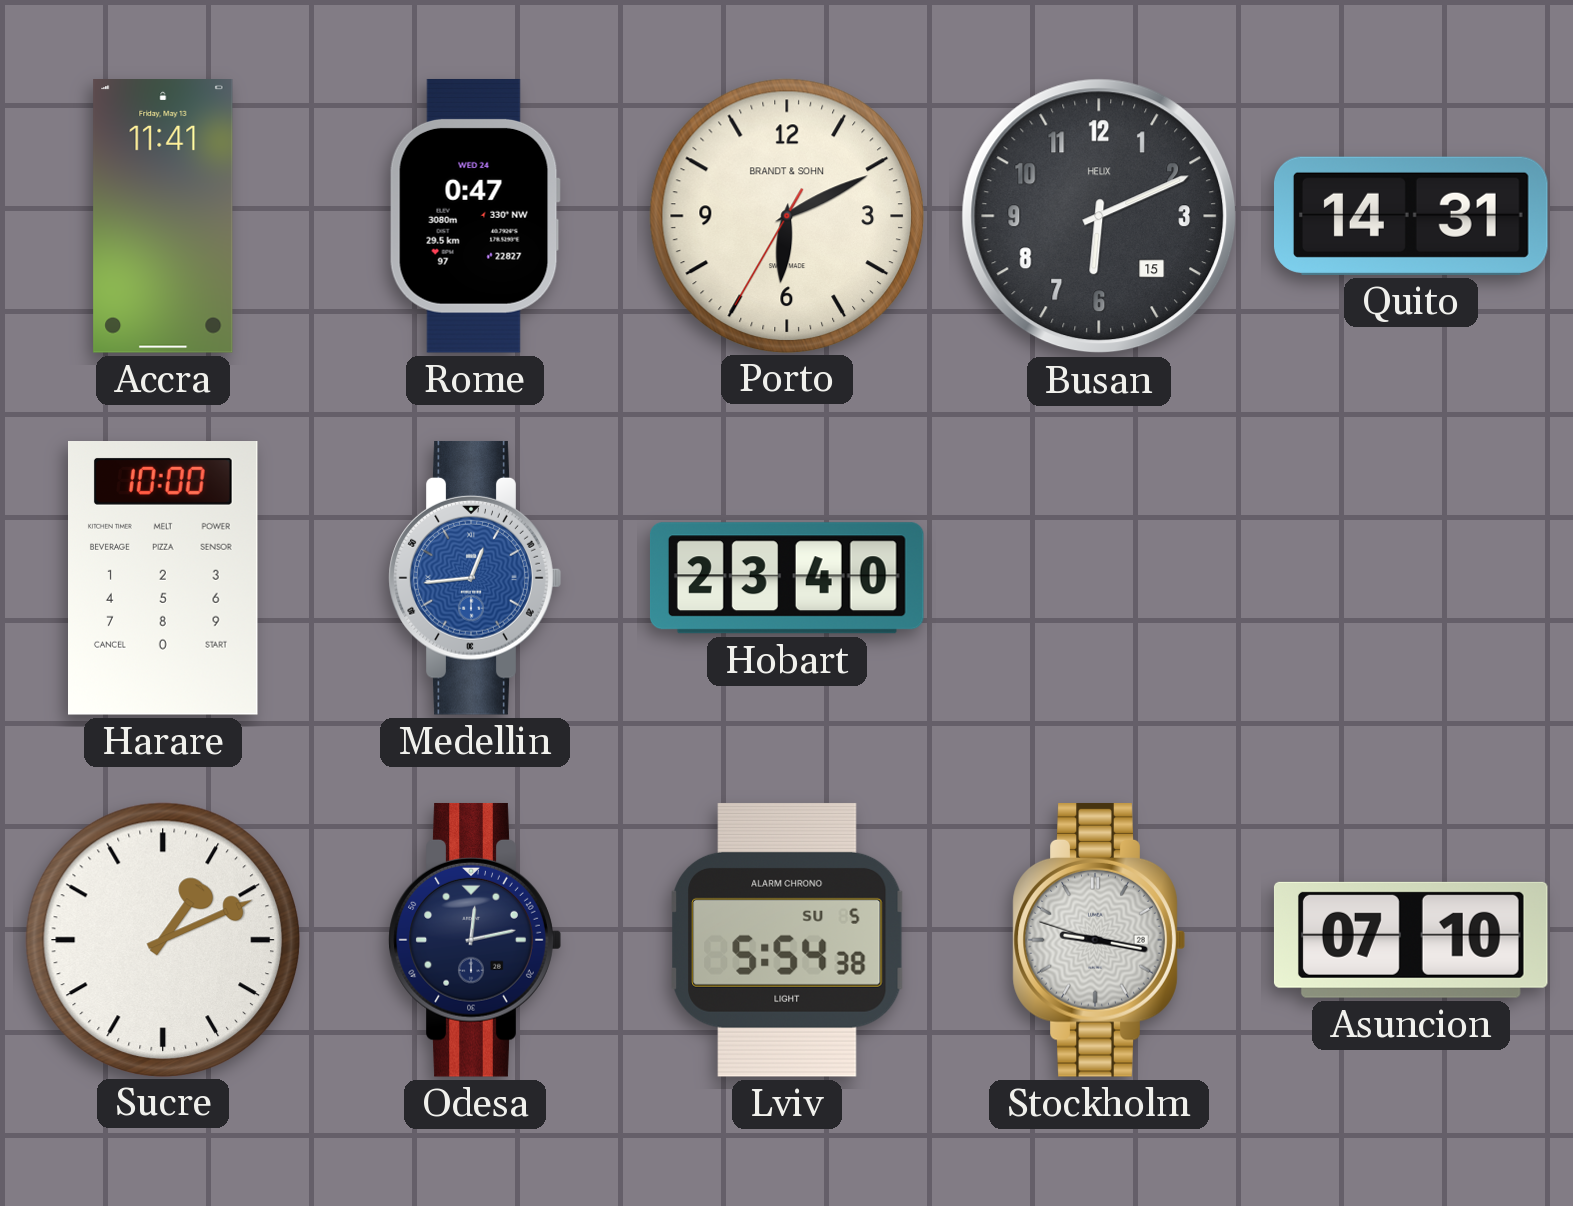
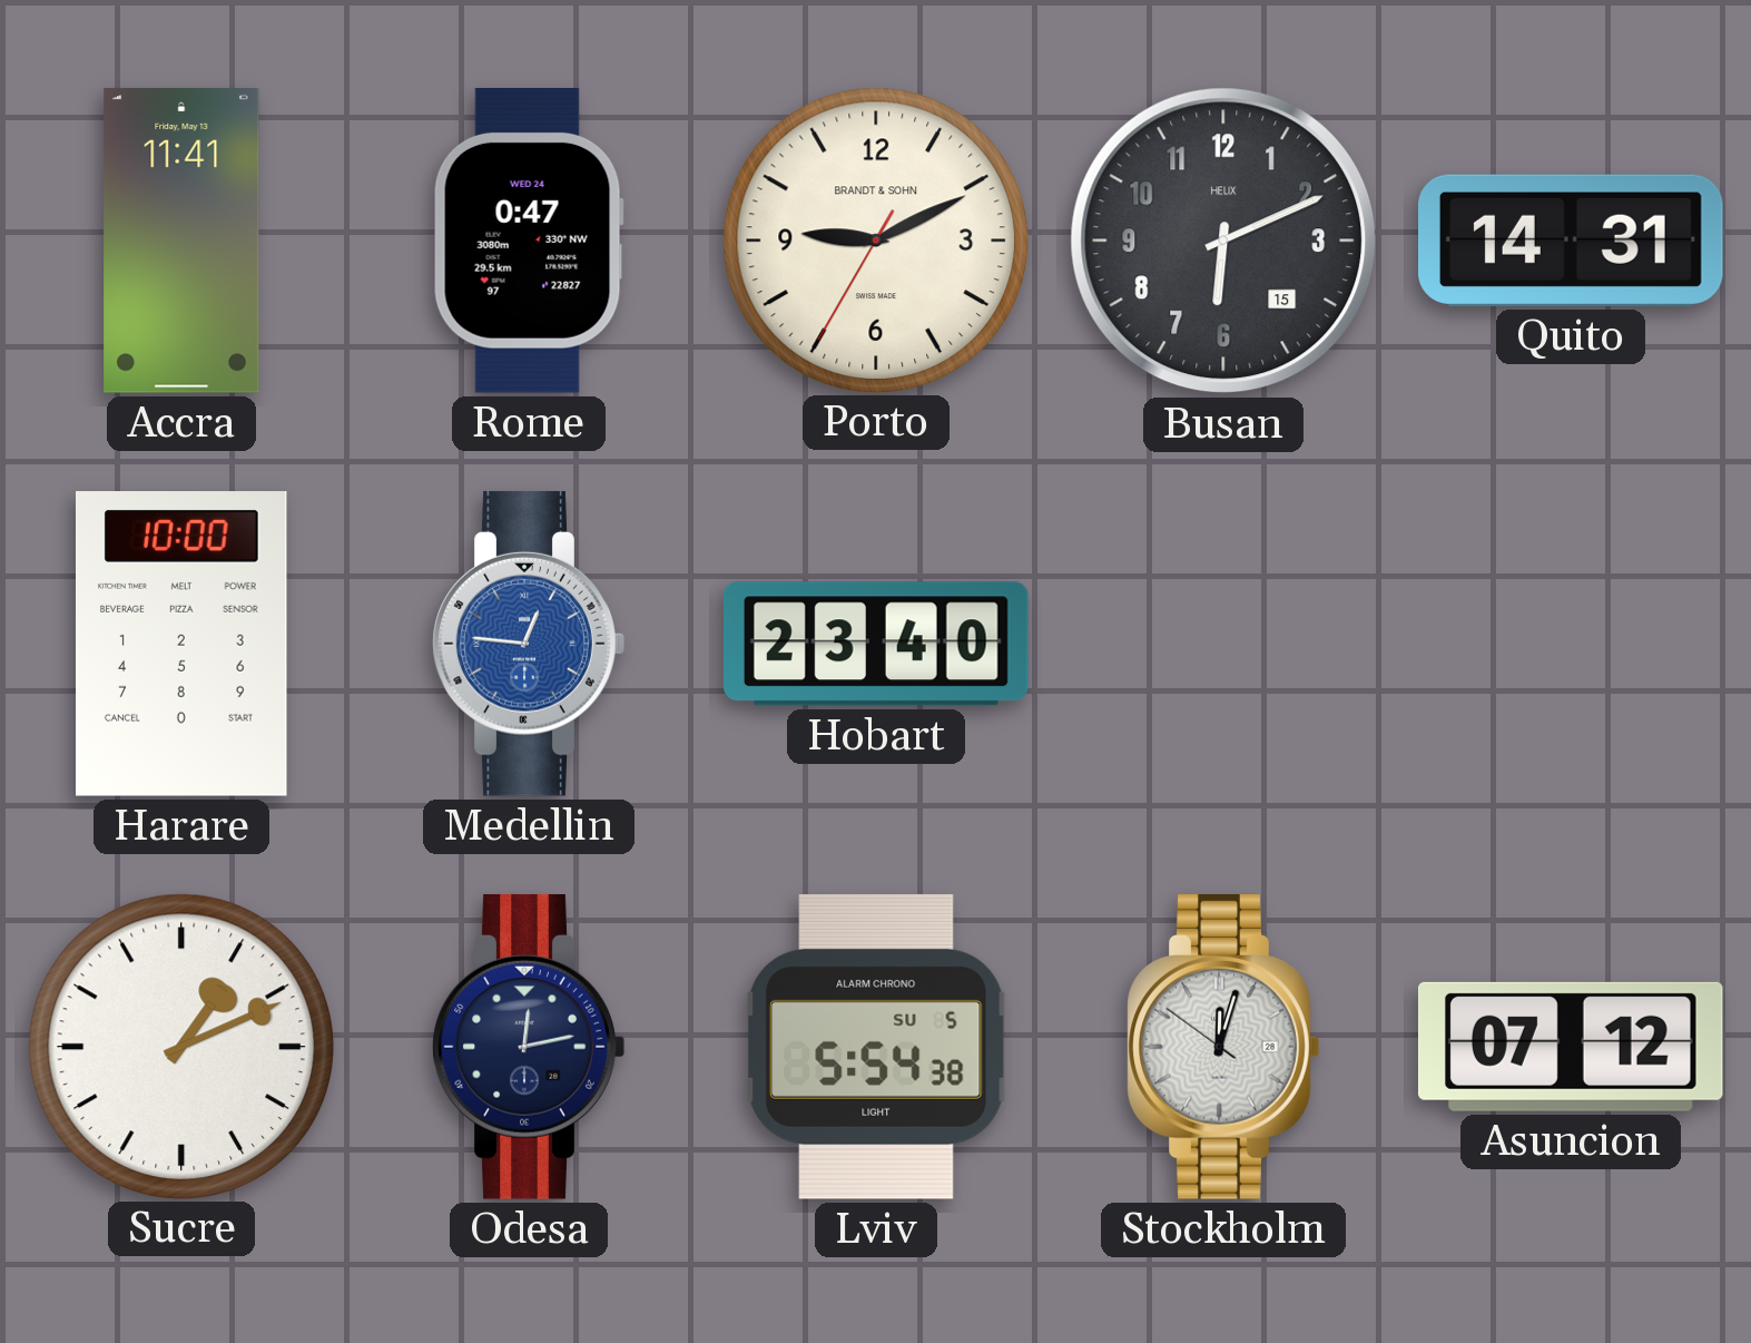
Porto: 6:10 -> 9:10
Medellin: 12:44 -> 12:46
Stockholm: 9:16 -> 12:02
Asuncion: 07:10 -> 07:12
